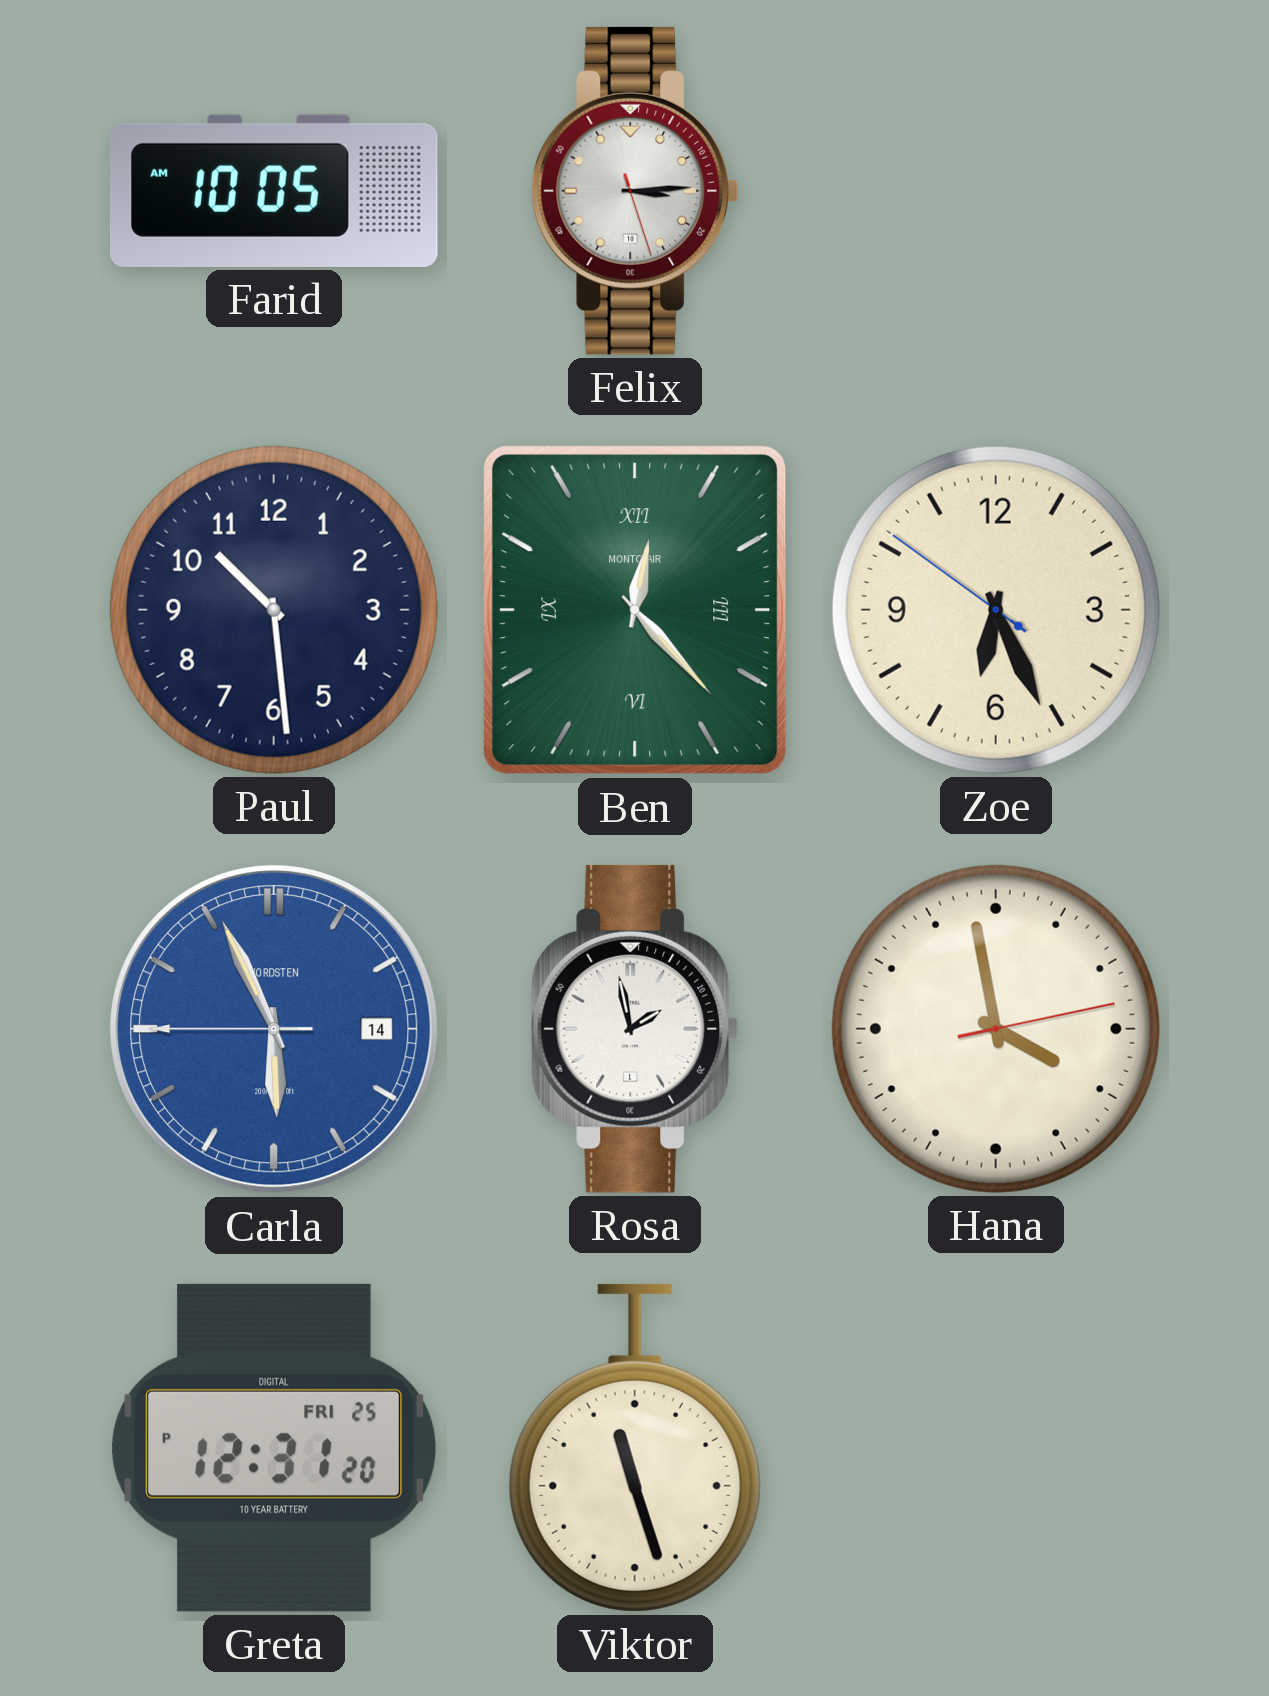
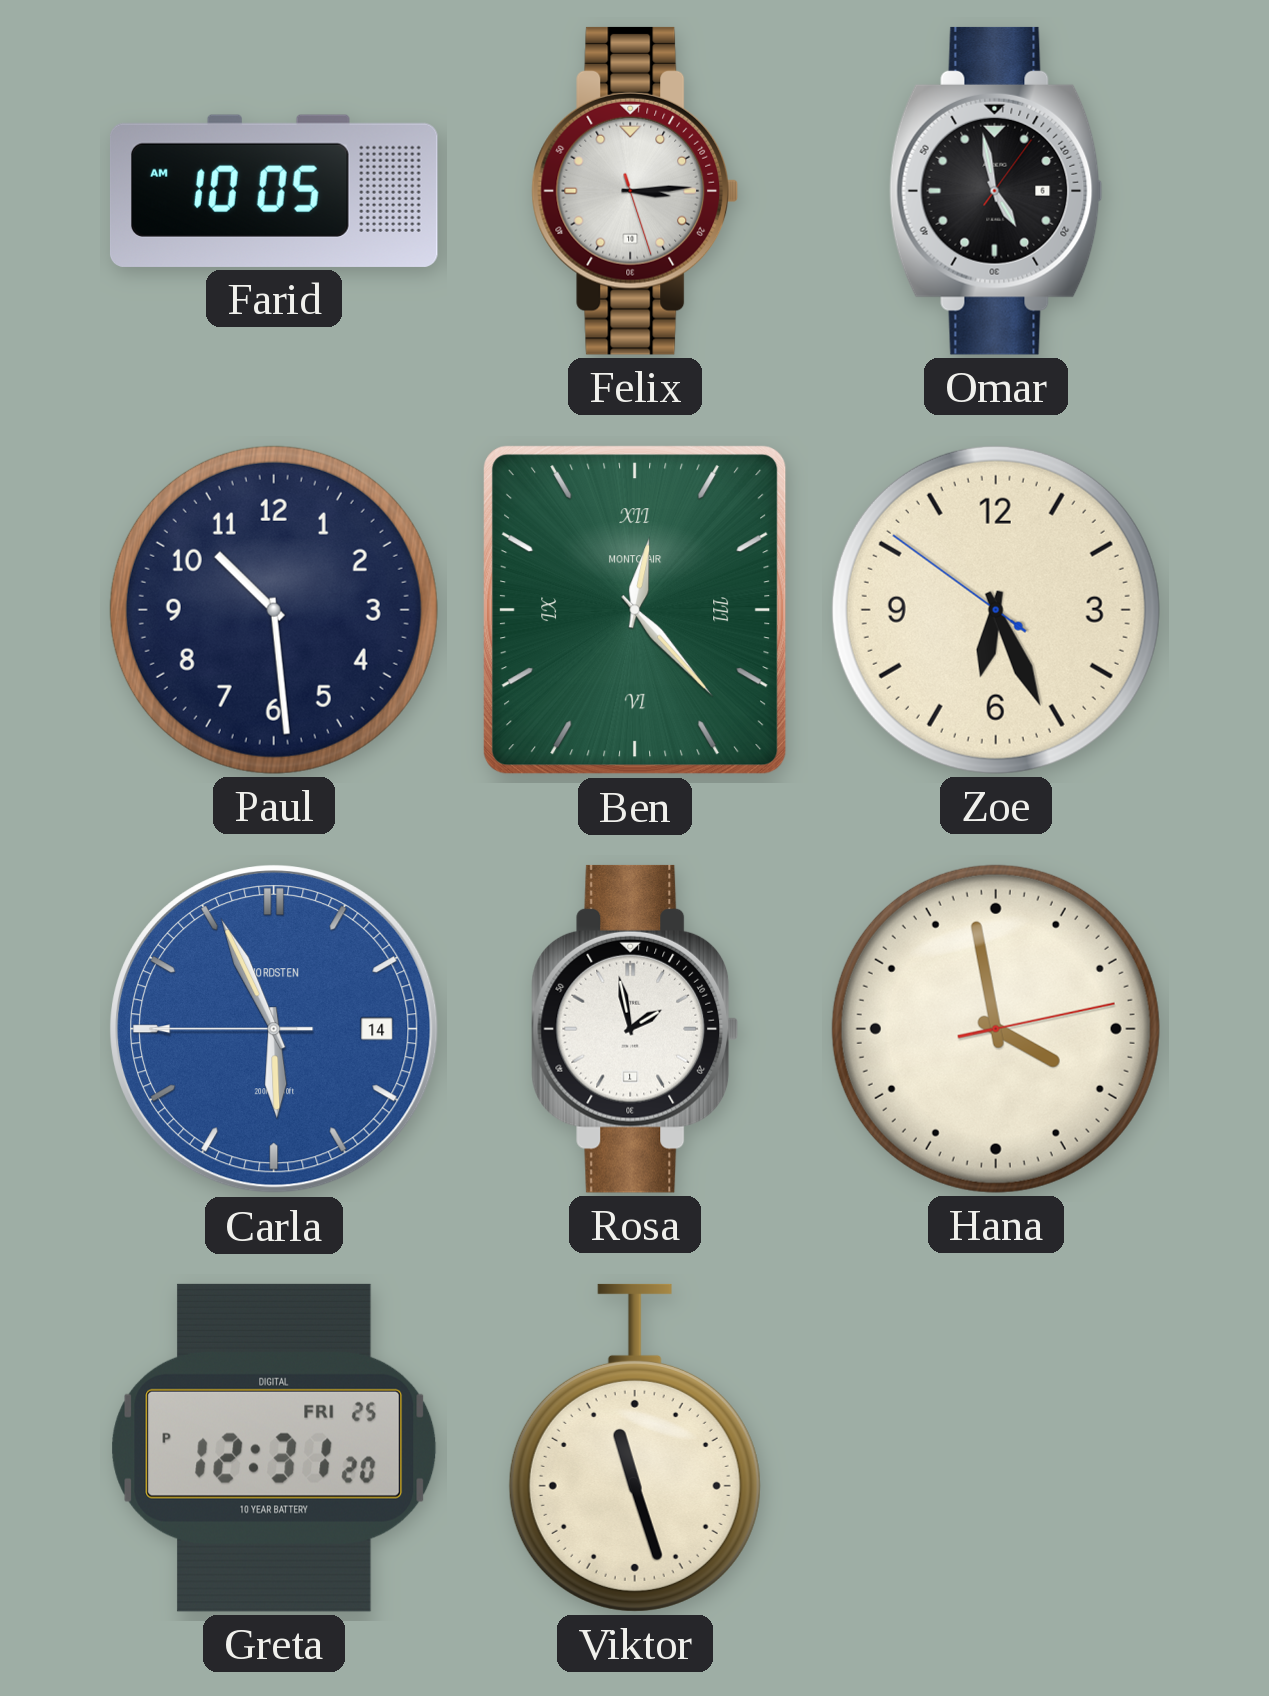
Omar: none -> 4:58
